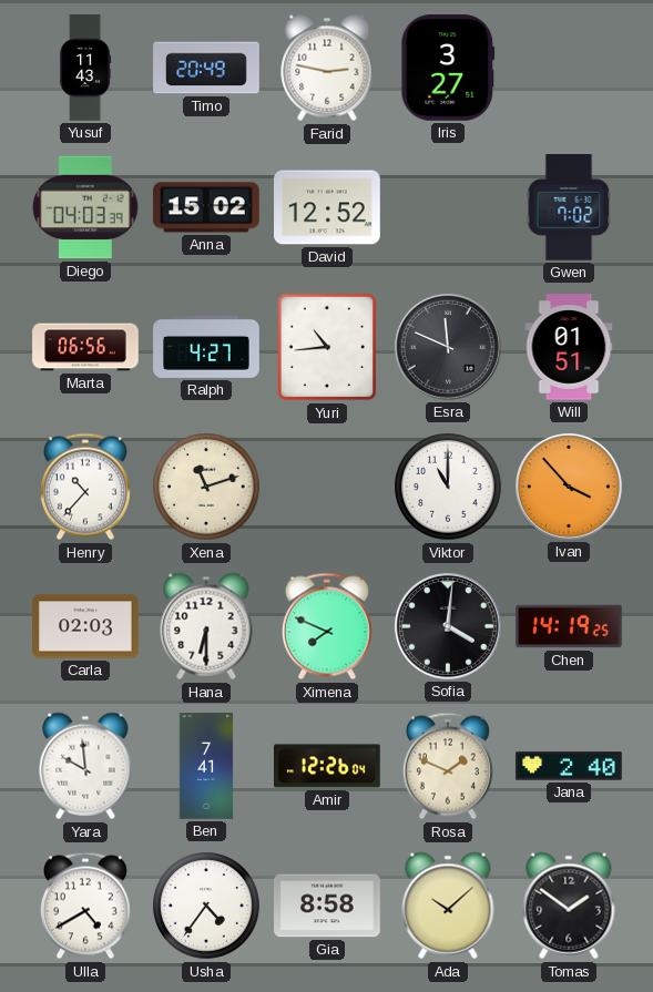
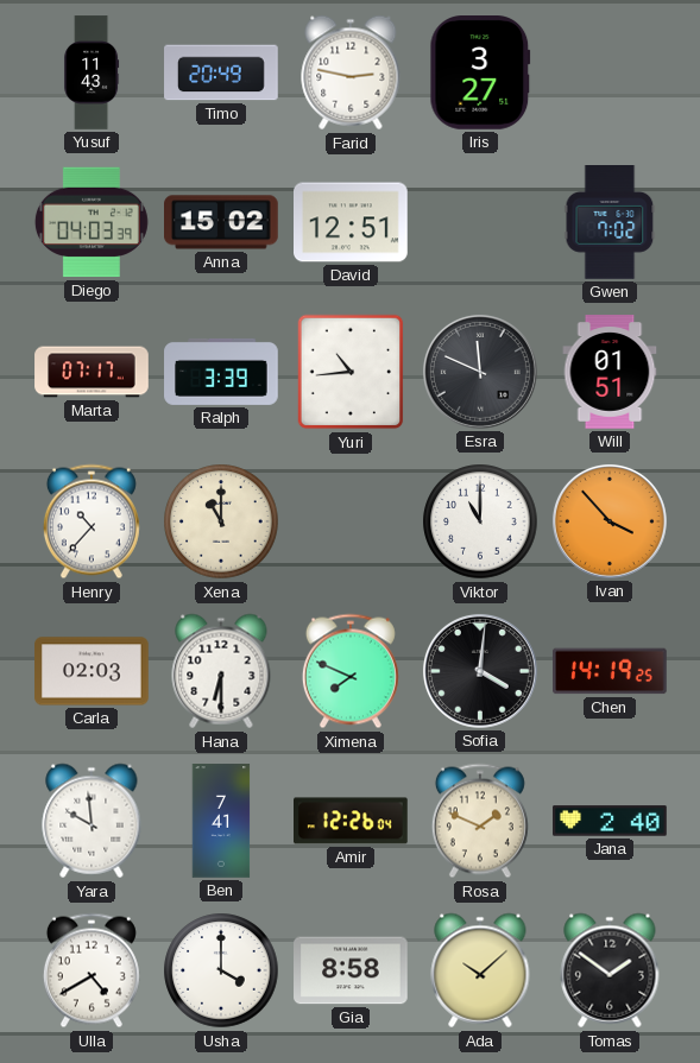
David: 12:52 -> 12:51
Marta: 06:56 -> 07:17
Ralph: 4:27 -> 3:39
Xena: 11:12 -> 11:00
Usha: 4:36 -> 4:00
